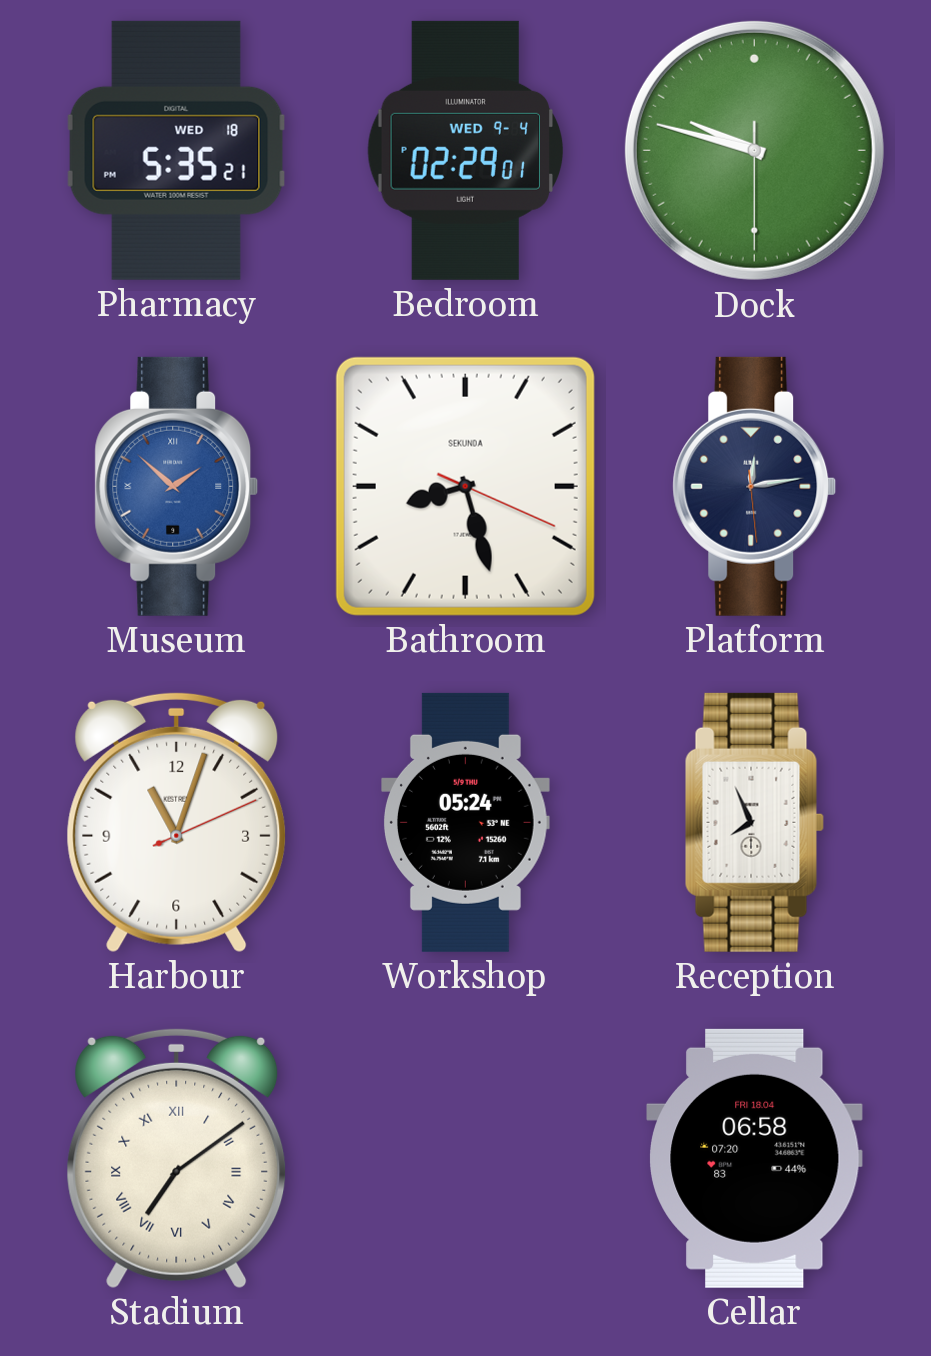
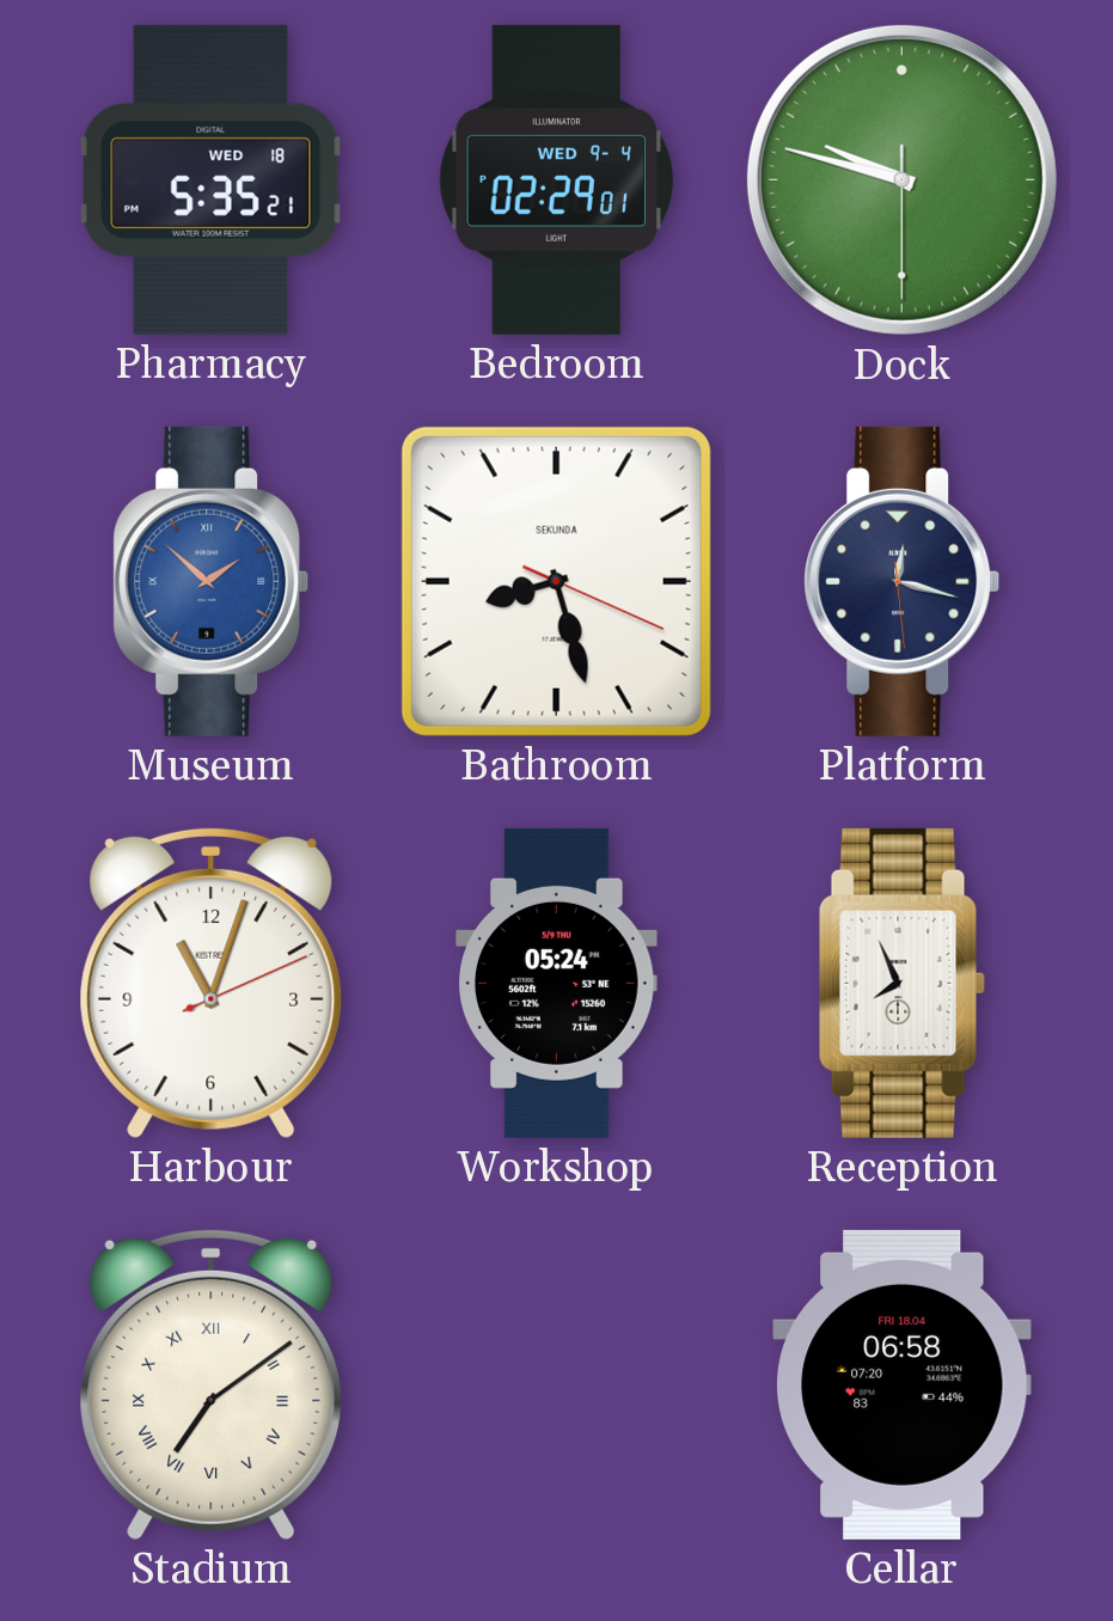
Platform: 12:13 -> 12:17
